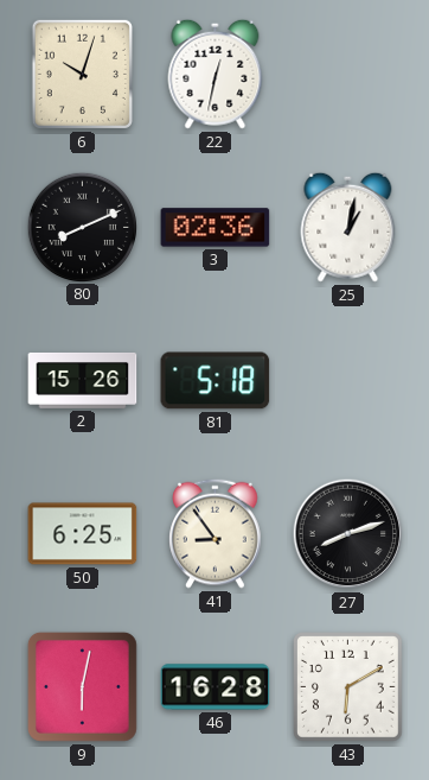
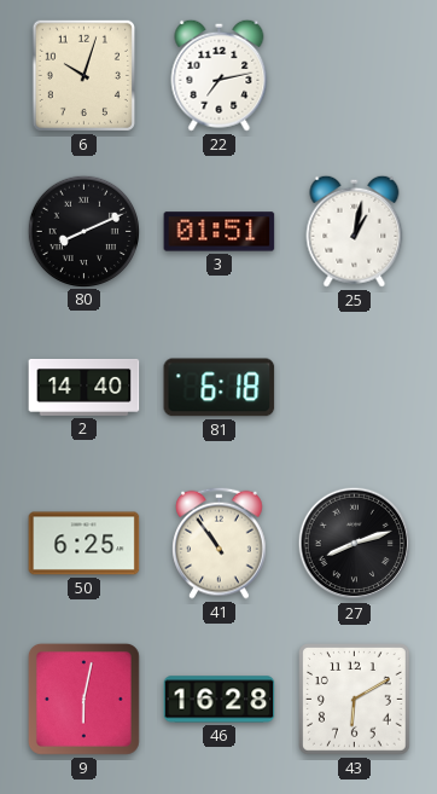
22: 12:32 -> 7:13
3: 02:36 -> 01:51
2: 15:26 -> 14:40
81: 5:18 -> 6:18
41: 8:54 -> 10:54
